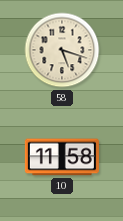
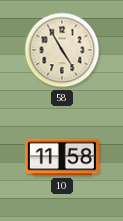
58: 5:18 -> 4:55
